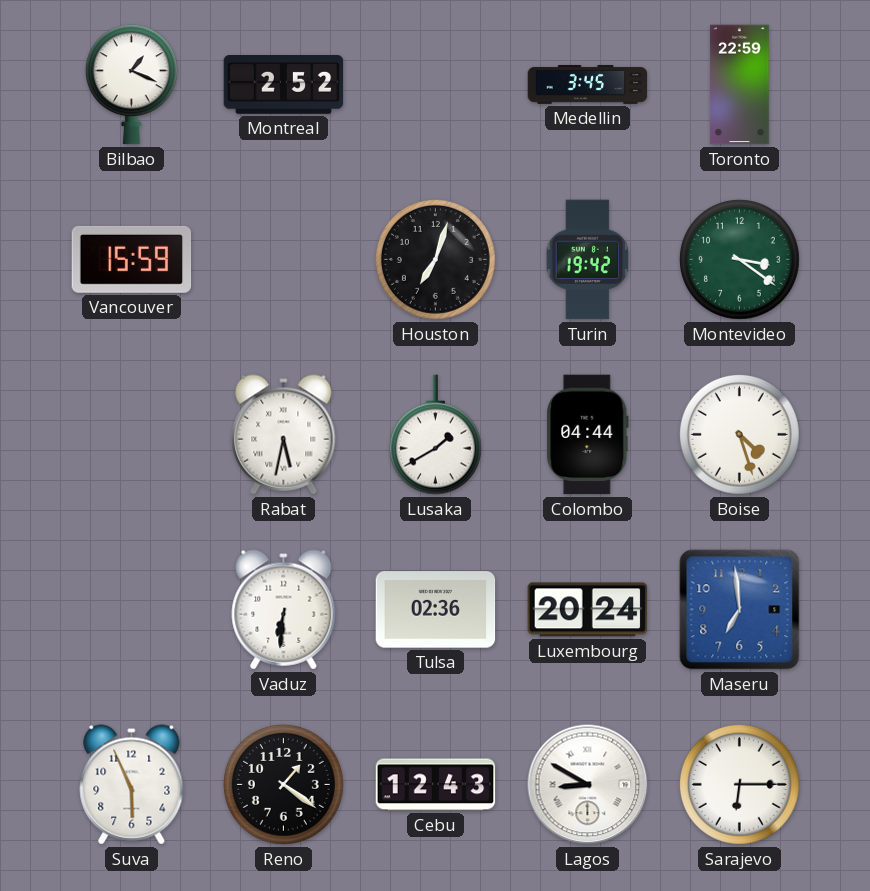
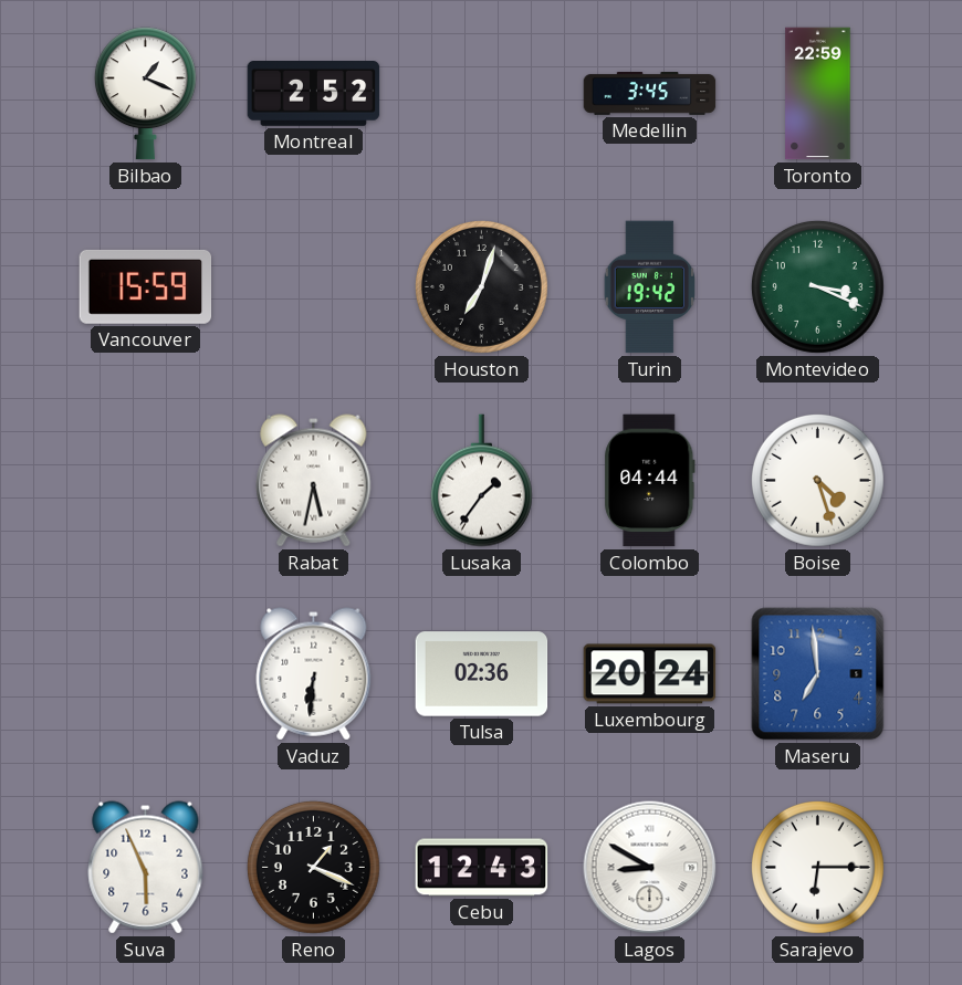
Montevideo: 3:21 -> 3:19
Lusaka: 1:40 -> 1:36
Reno: 1:21 -> 1:19
